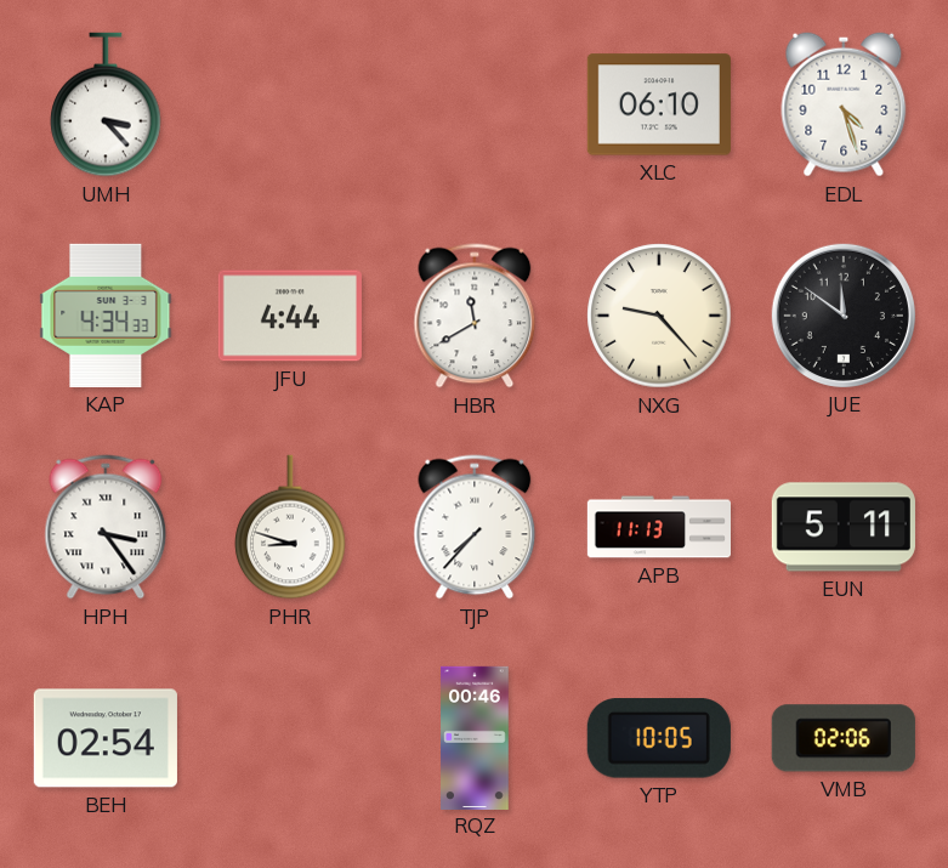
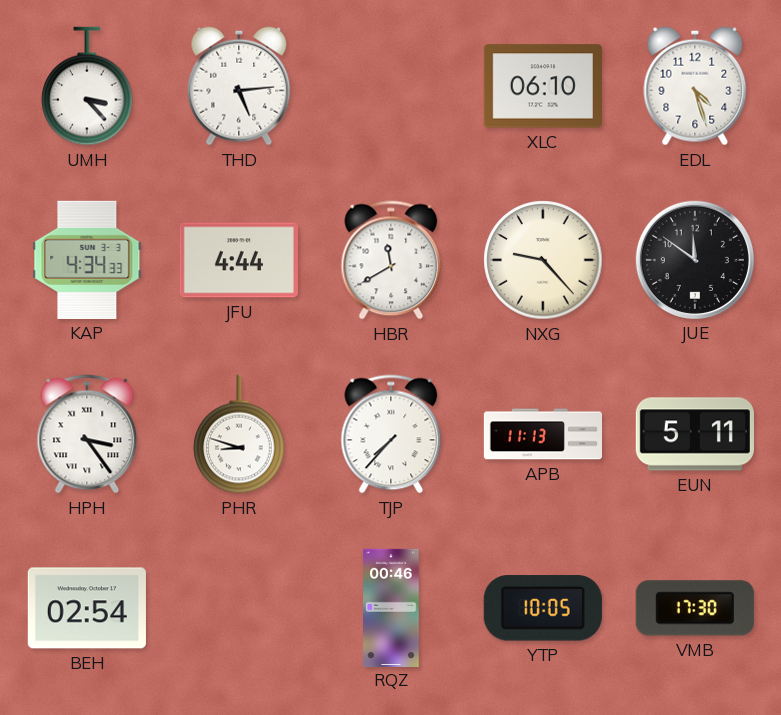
THD: none -> 5:14
VMB: 02:06 -> 17:30
